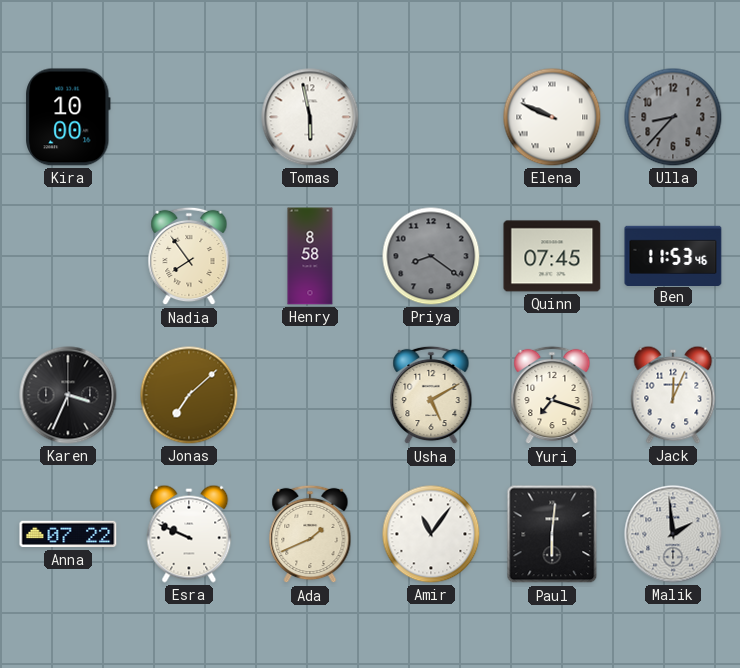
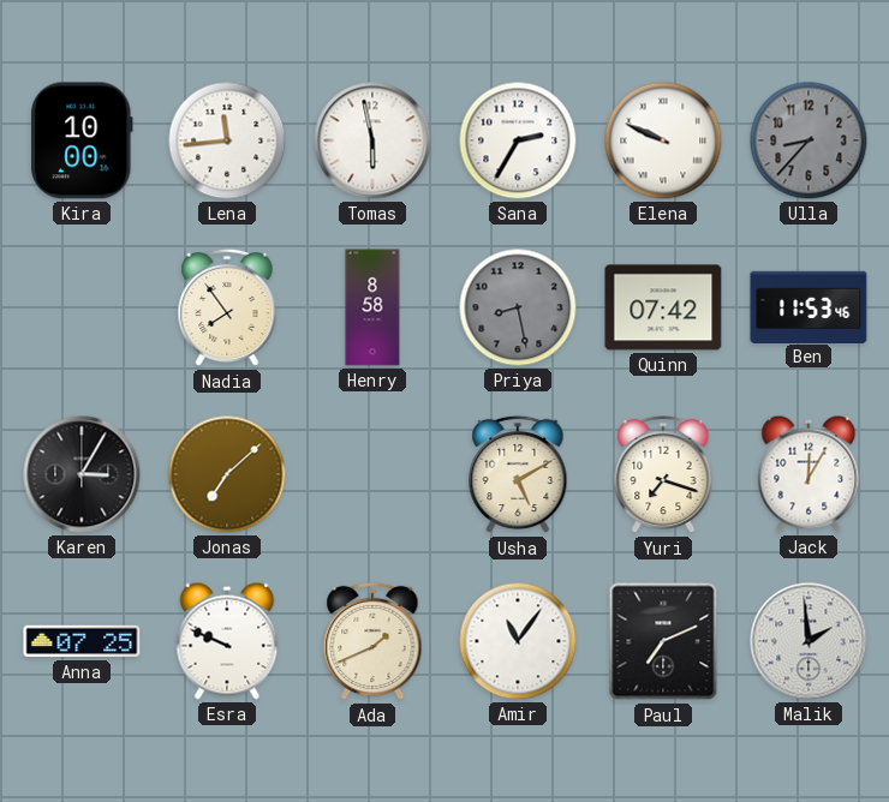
Lena: none -> 11:44
Sana: none -> 2:35
Priya: 8:21 -> 8:28
Quinn: 07:45 -> 07:42
Karen: 3:34 -> 3:05
Jack: 12:04 -> 12:05
Anna: 07:22 -> 07:25
Paul: 6:01 -> 7:11
